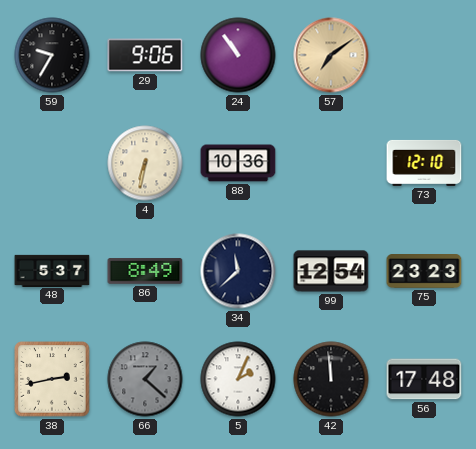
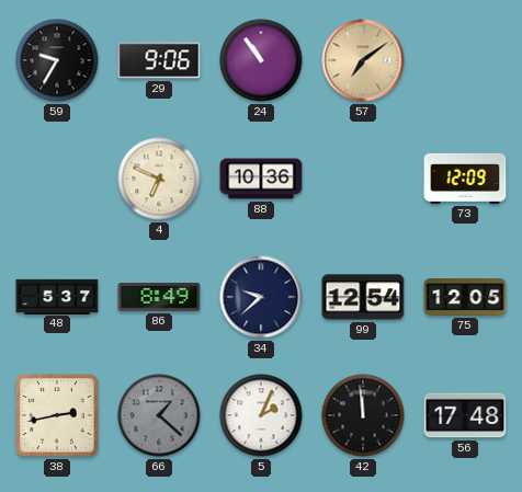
4: 6:32 -> 6:49
73: 12:10 -> 12:09
34: 11:38 -> 9:38
75: 23:23 -> 12:05
